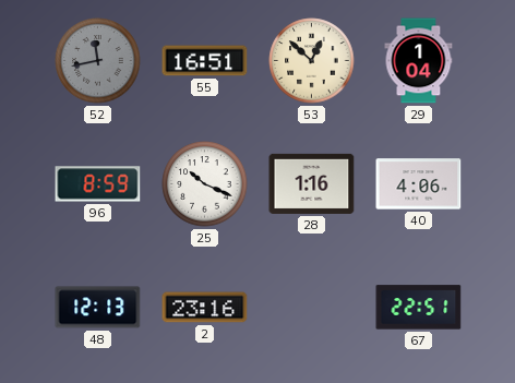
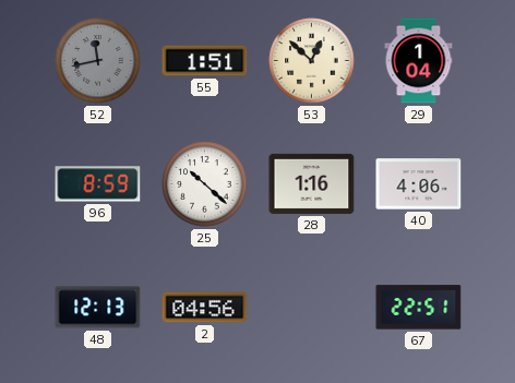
55: 16:51 -> 1:51
25: 10:19 -> 10:22
2: 23:16 -> 04:56
